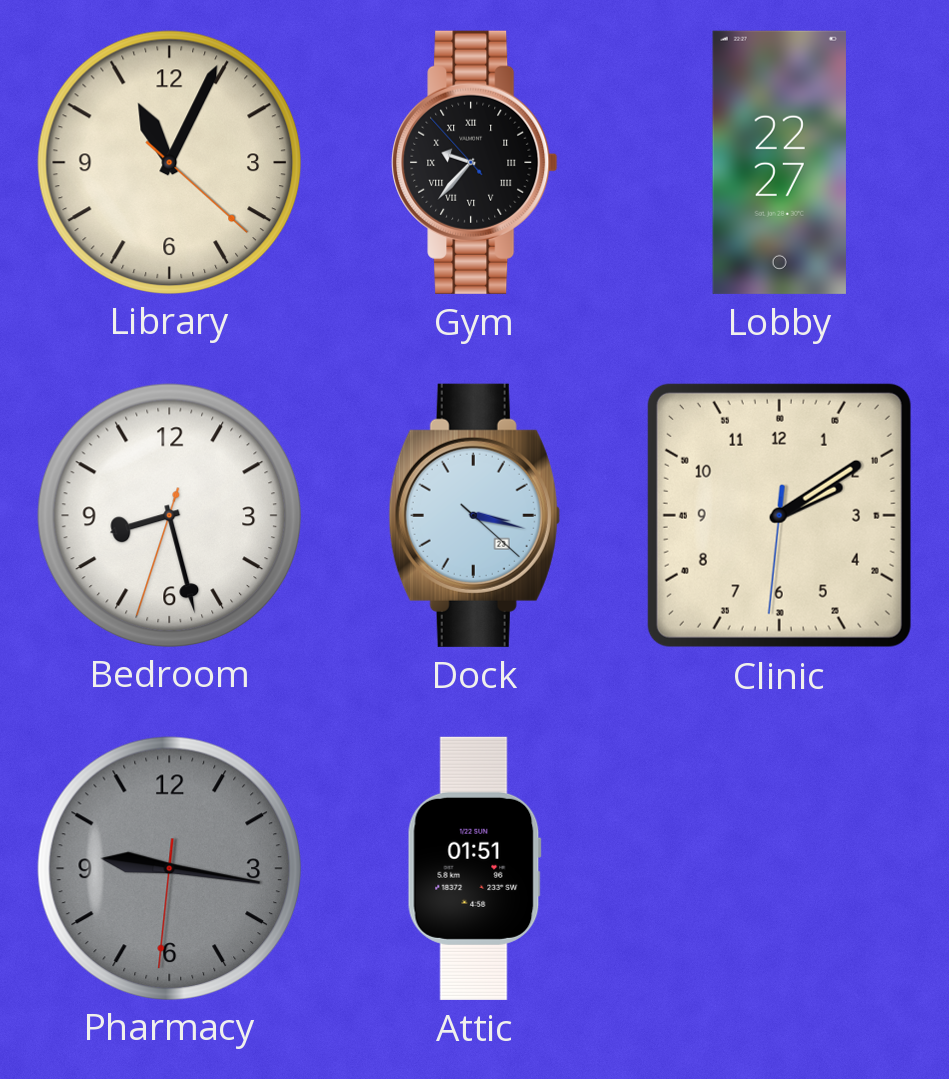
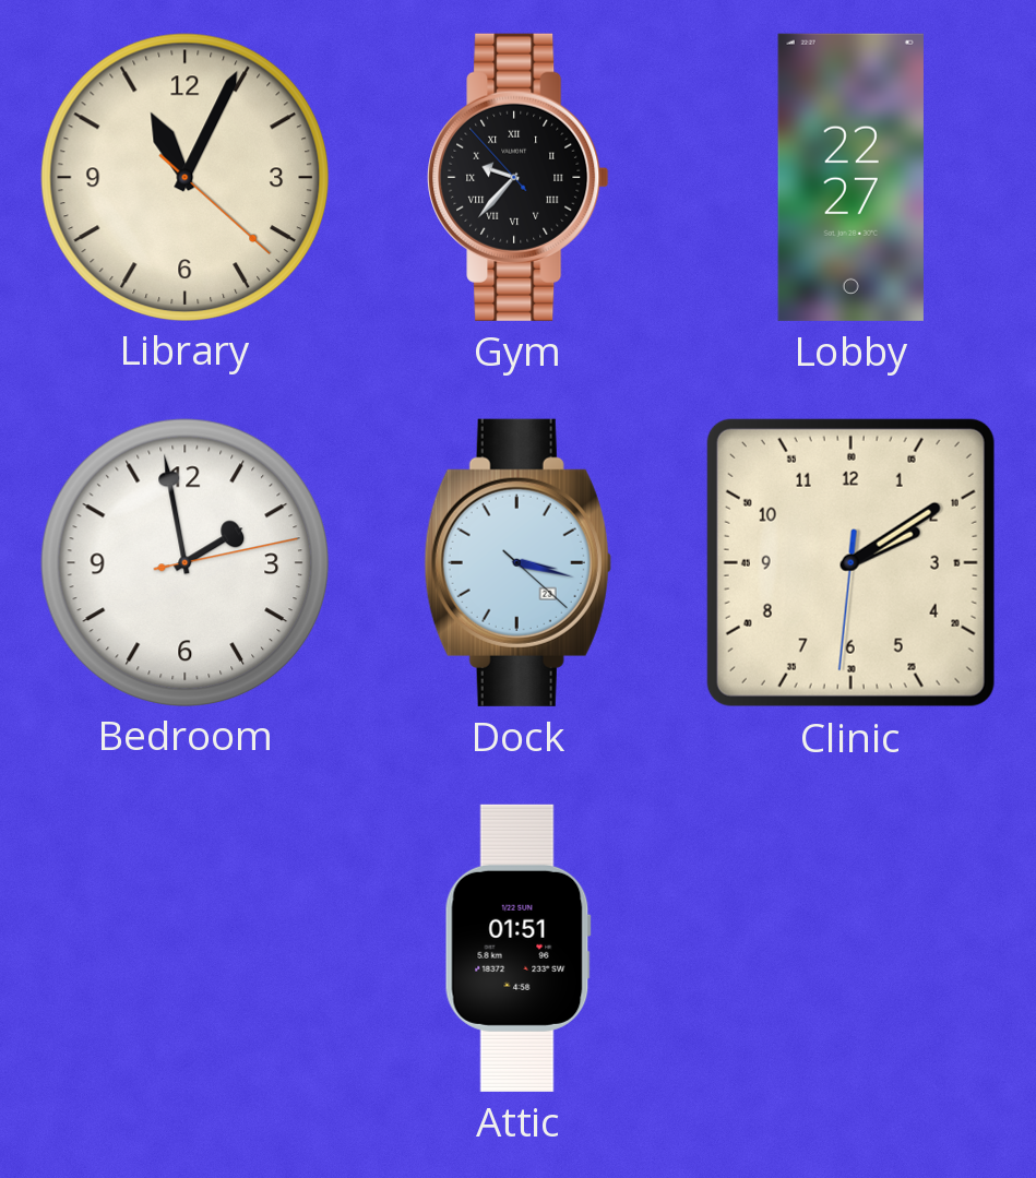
Bedroom: 8:27 -> 1:58
Pharmacy: 9:16 -> none
